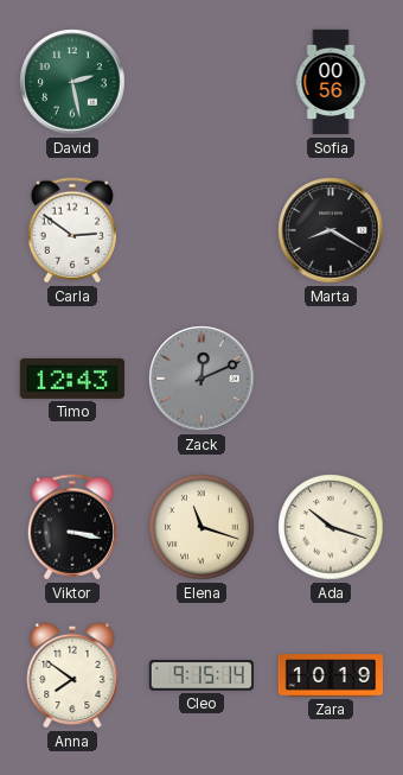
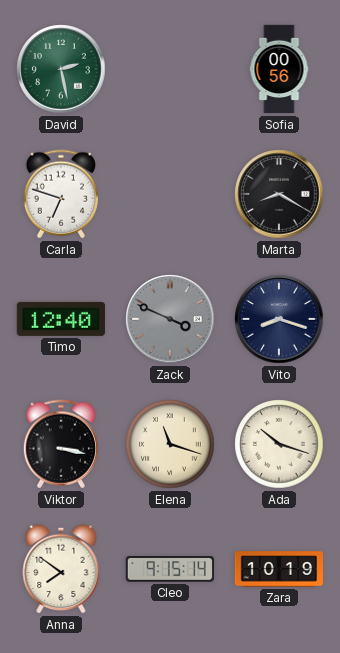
Carla: 2:51 -> 6:48
Timo: 12:43 -> 12:40
Zack: 12:11 -> 3:49
Vito: none -> 8:18
